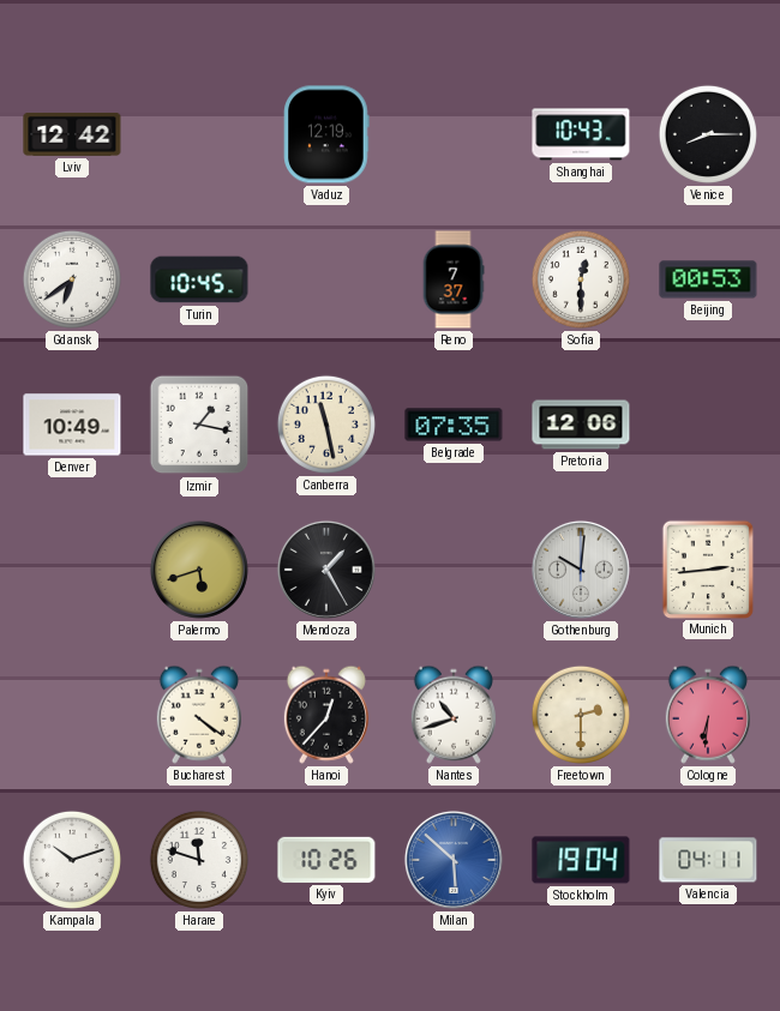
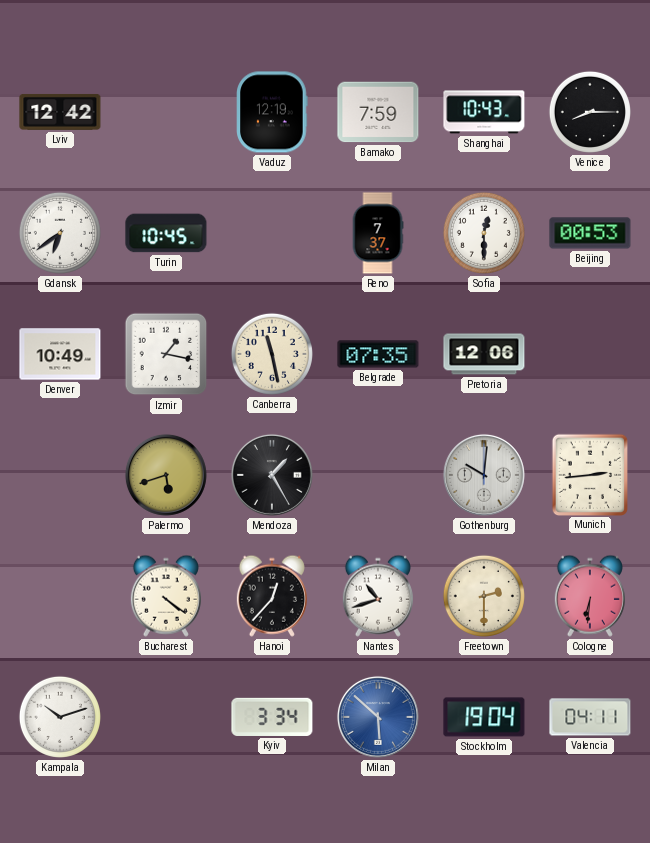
Bamako: none -> 7:59
Harare: 11:48 -> none
Kyiv: 10:26 -> 3:34
